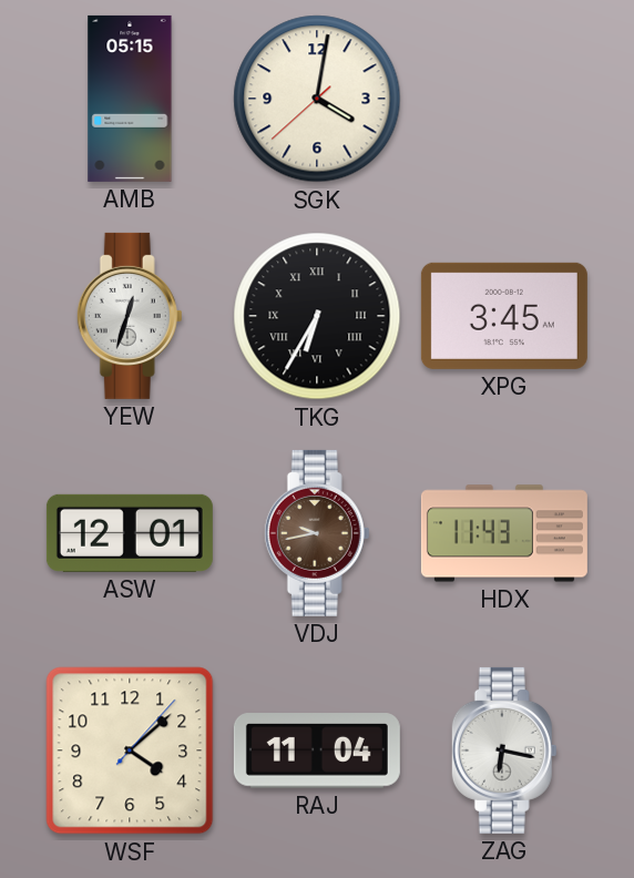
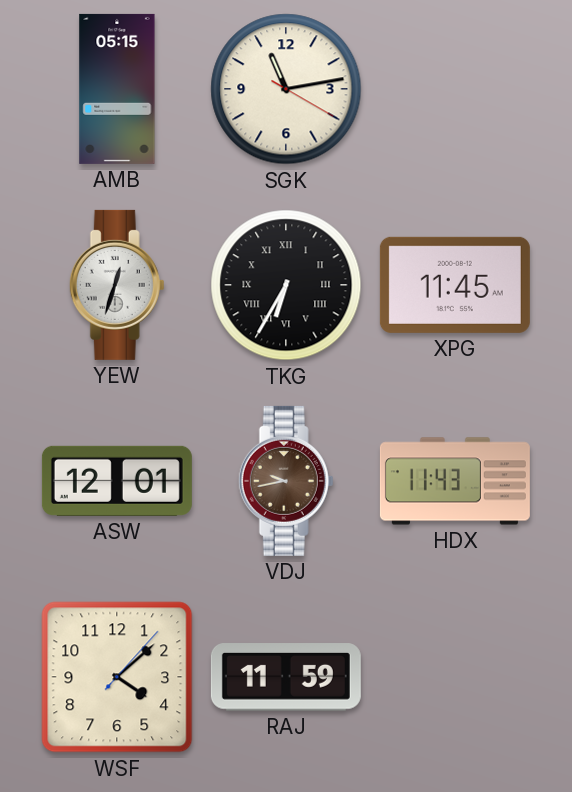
SGK: 4:01 -> 11:13
XPG: 3:45 -> 11:45
RAJ: 11:04 -> 11:59
ZAG: 6:17 -> none
